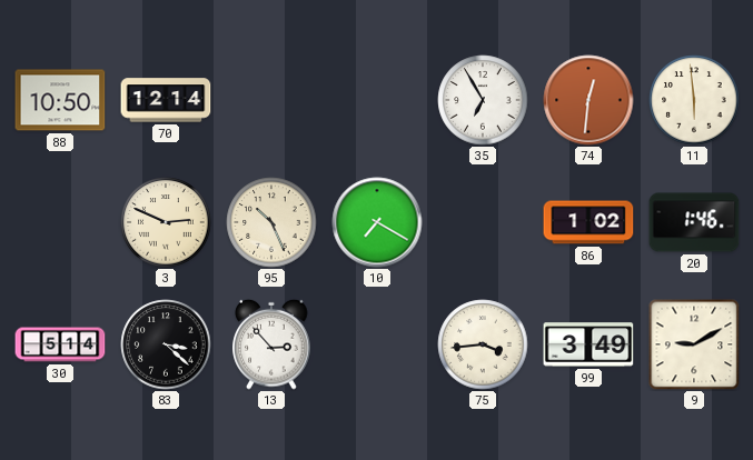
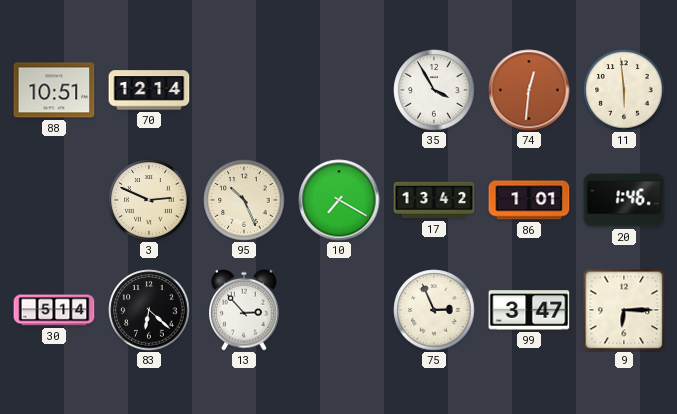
88: 10:50 -> 10:51
35: 6:55 -> 3:55
17: none -> 13:42
86: 1:02 -> 1:01
83: 3:22 -> 6:22
75: 3:44 -> 2:56
99: 3:49 -> 3:47
9: 9:10 -> 6:15
